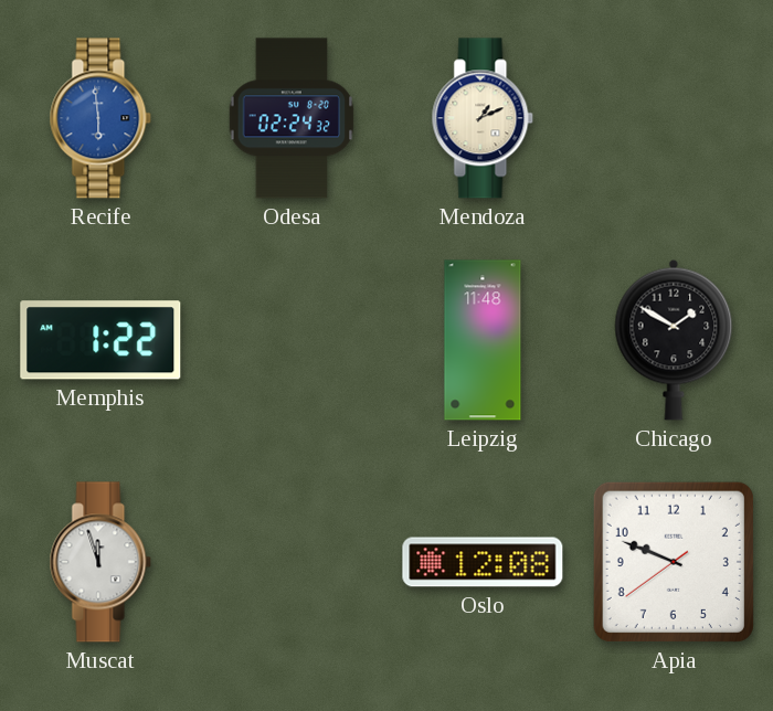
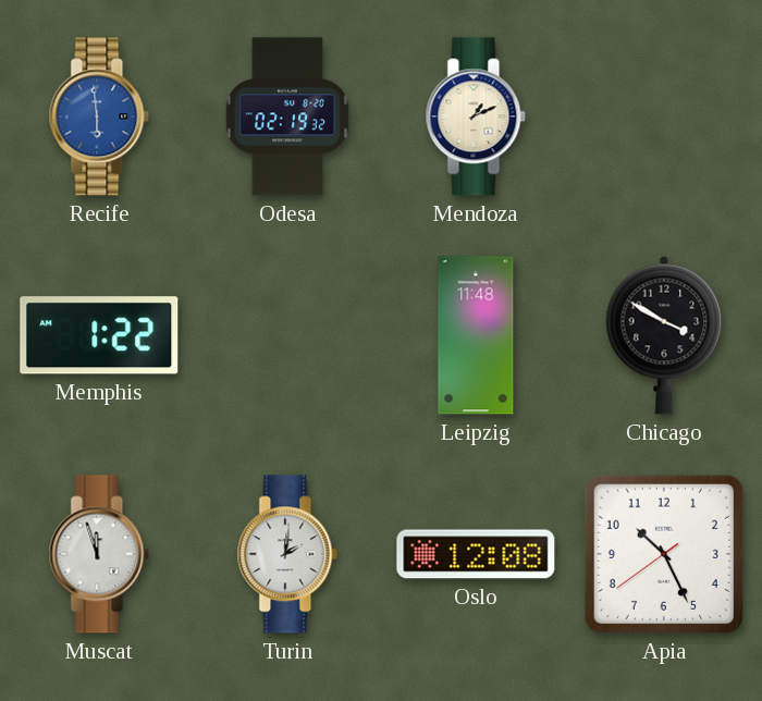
Odesa: 02:24 -> 02:19
Chicago: 1:50 -> 3:50
Turin: none -> 2:01
Apia: 9:48 -> 10:25
